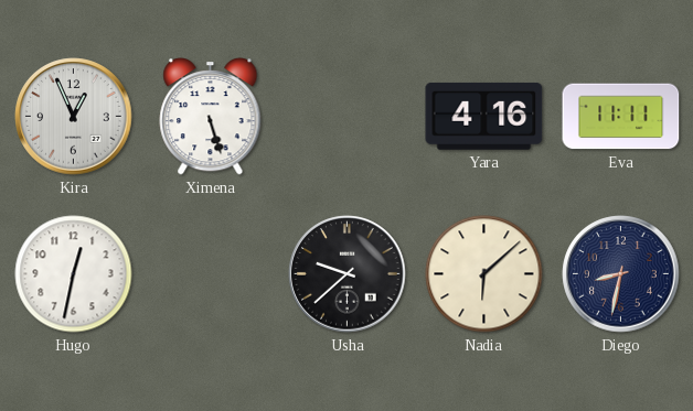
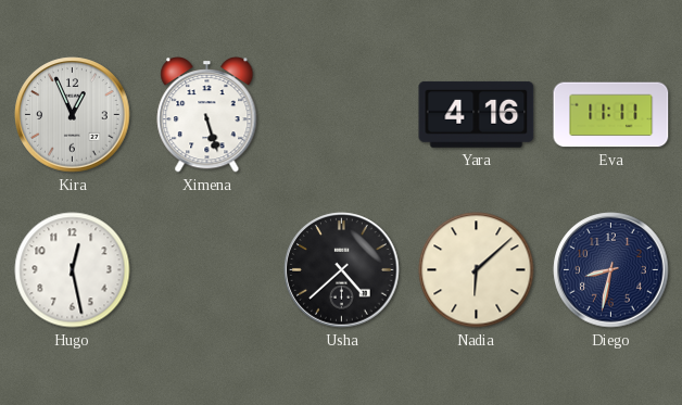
Hugo: 12:32 -> 12:28
Usha: 9:38 -> 4:38
